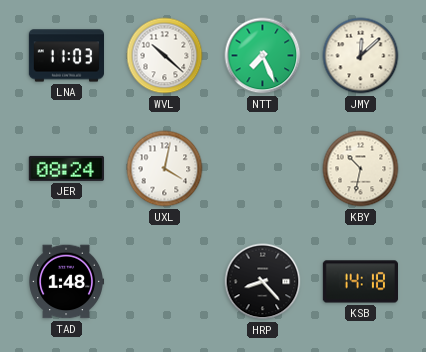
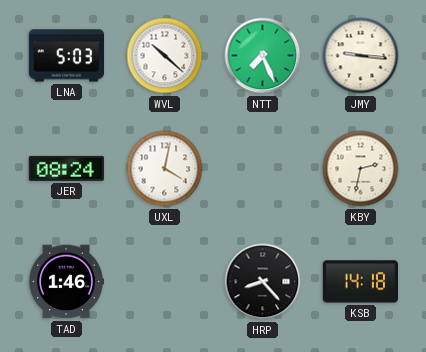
LNA: 11:03 -> 5:03
JMY: 12:08 -> 9:16
KBY: 10:32 -> 2:32
TAD: 1:48 -> 1:46
